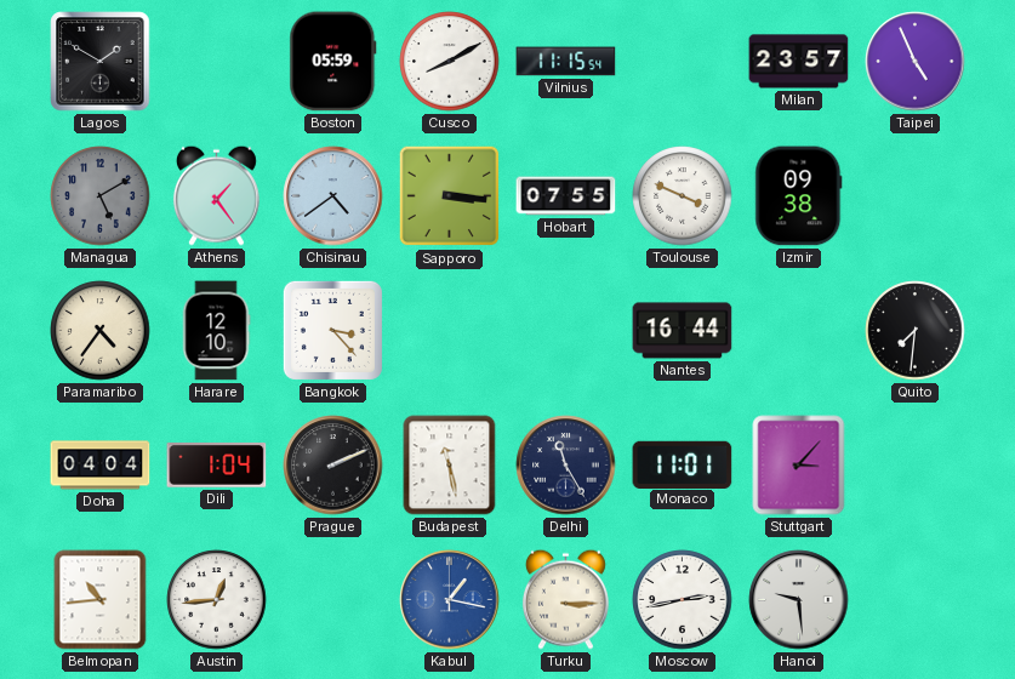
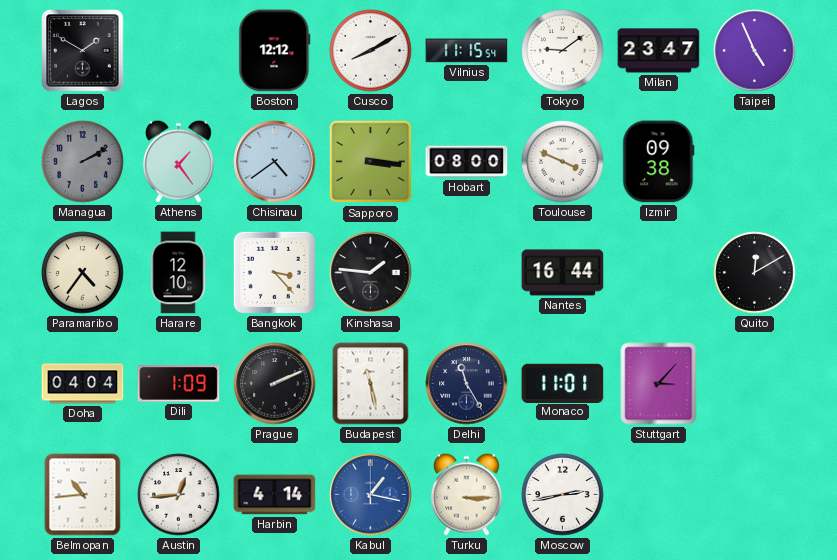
Boston: 05:59 -> 12:12
Tokyo: none -> 9:09
Milan: 23:57 -> 23:47
Managua: 5:10 -> 2:10
Hobart: 07:55 -> 08:00
Kinshasa: none -> 1:46
Quito: 7:31 -> 12:10
Dili: 1:04 -> 1:09
Harbin: none -> 4:14
Hanoi: 9:29 -> none
